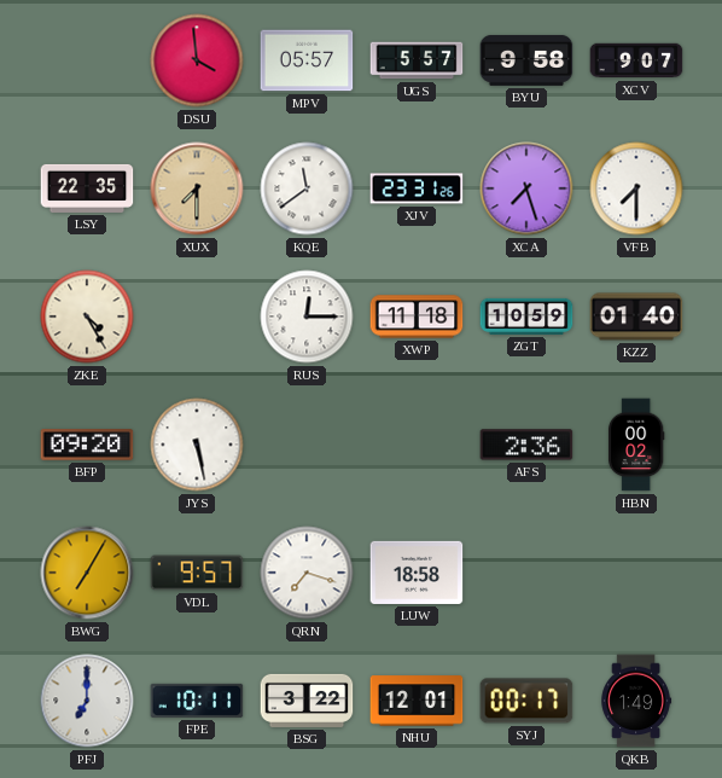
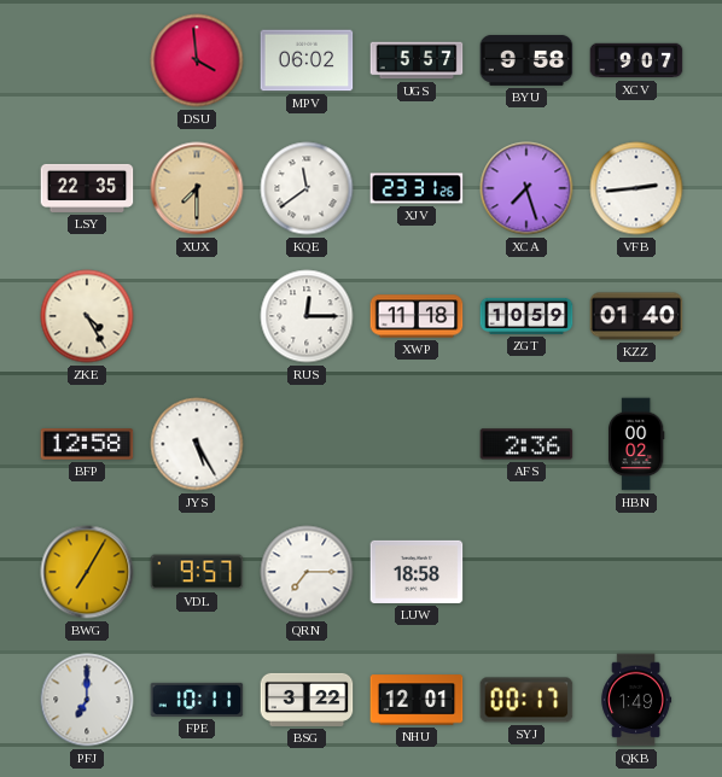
MPV: 05:57 -> 06:02
VFB: 7:30 -> 2:44
BFP: 09:20 -> 12:58
JYS: 5:28 -> 5:25
QRN: 7:18 -> 7:15
